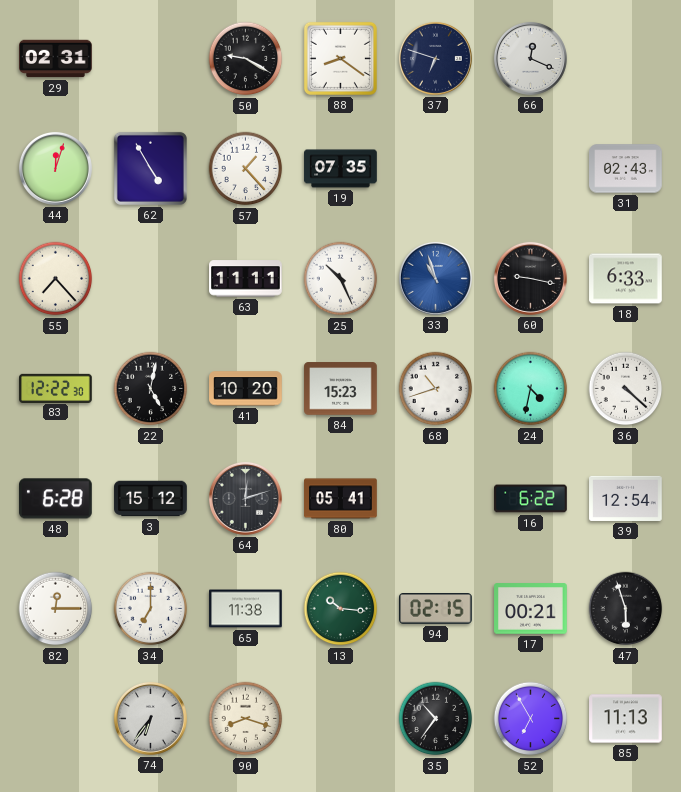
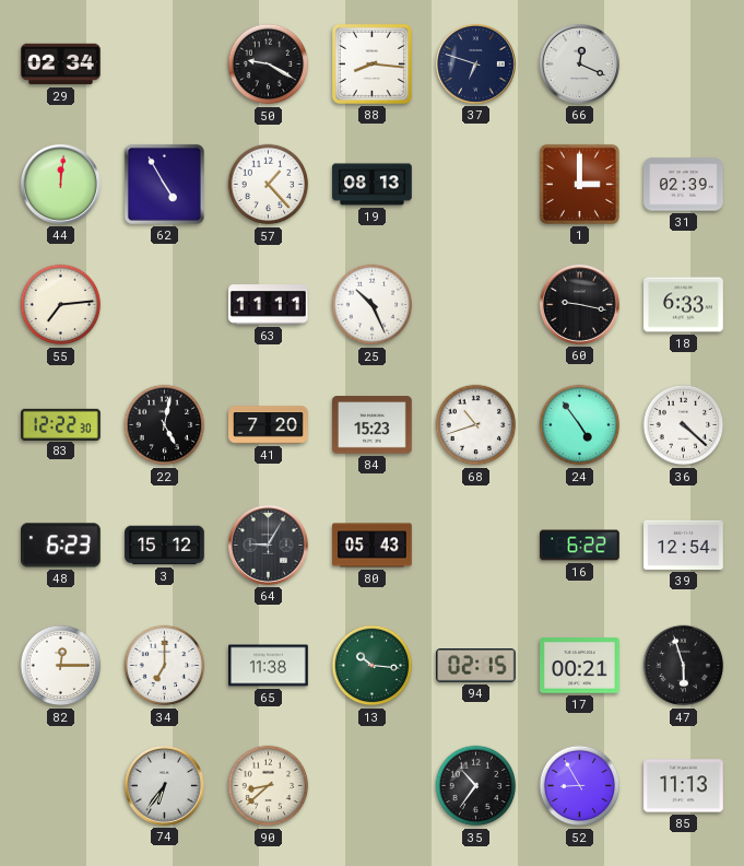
29: 02:31 -> 02:34
88: 8:21 -> 8:16
44: 12:03 -> 12:01
19: 07:35 -> 08:13
1: none -> 3:00
31: 02:43 -> 02:39
55: 7:23 -> 7:14
33: 10:57 -> none
41: 10:20 -> 7:20
24: 4:32 -> 4:54
48: 6:28 -> 6:23
64: 12:12 -> 9:05
80: 05:41 -> 05:43
90: 8:18 -> 8:38
52: 6:55 -> 8:55
